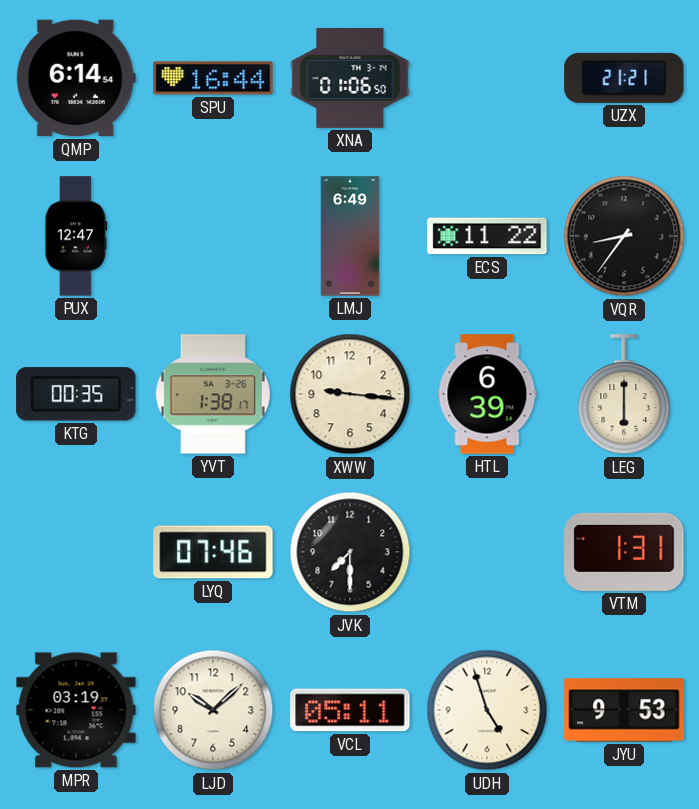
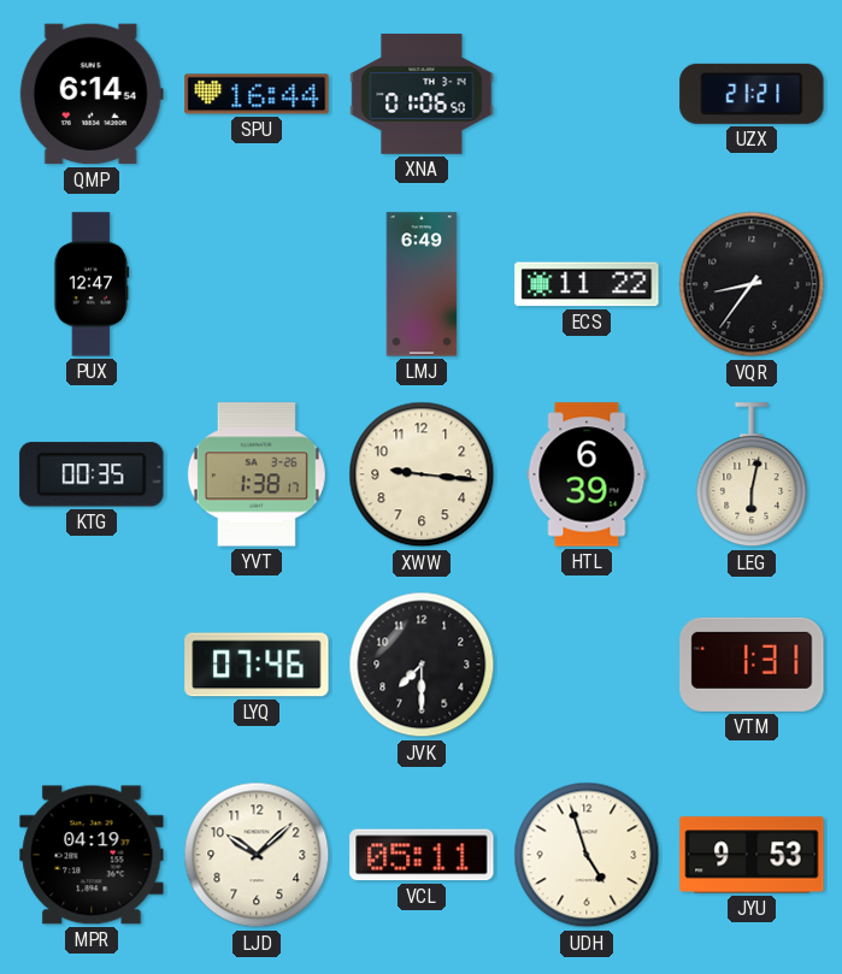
LEG: 6:00 -> 6:02
MPR: 03:19 -> 04:19
